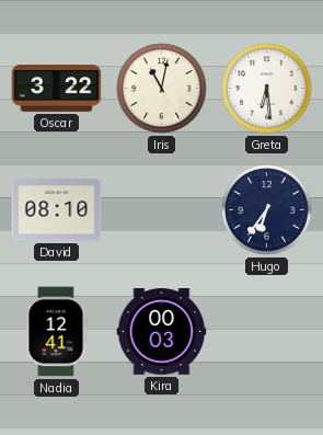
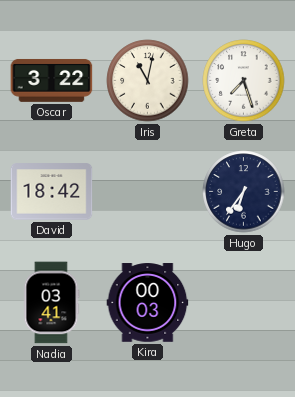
Greta: 6:29 -> 7:27
David: 08:10 -> 18:42
Nadia: 12:41 -> 03:41
